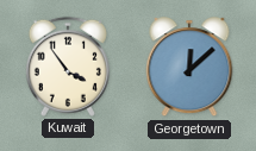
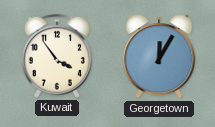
Georgetown: 12:08 -> 12:05
